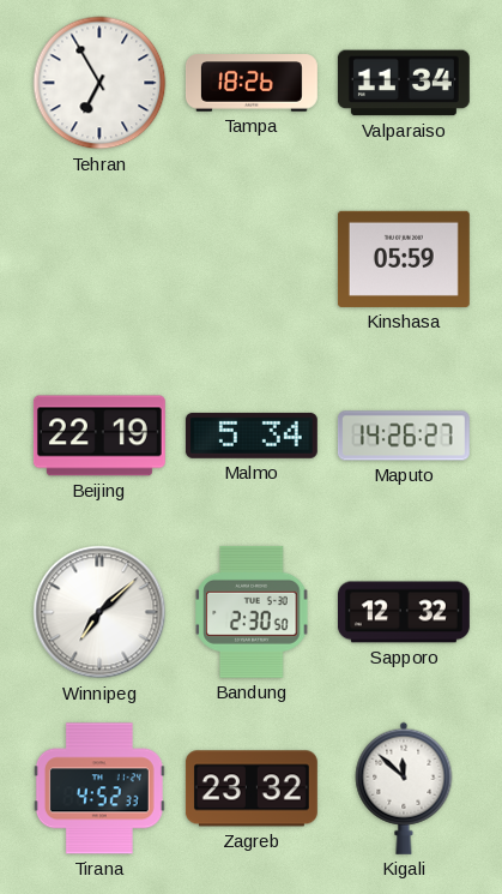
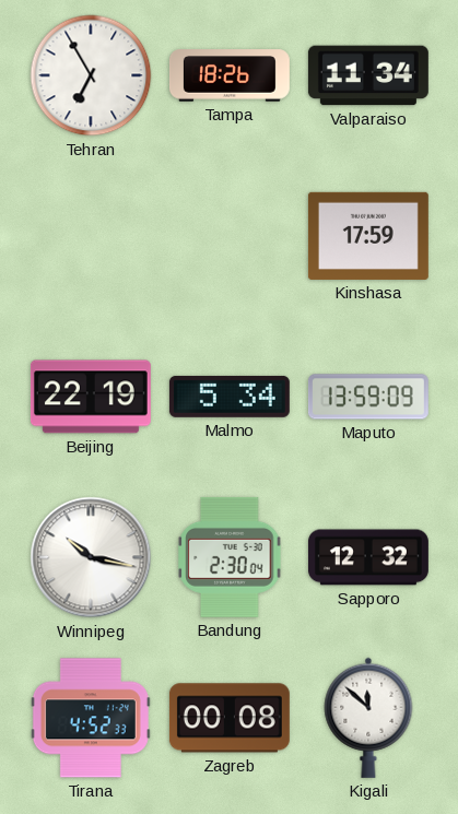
Kinshasa: 05:59 -> 17:59
Maputo: 14:26 -> 13:59
Winnipeg: 7:08 -> 10:17
Bandung: 2:30:50 -> 2:30:04
Zagreb: 23:32 -> 00:08
